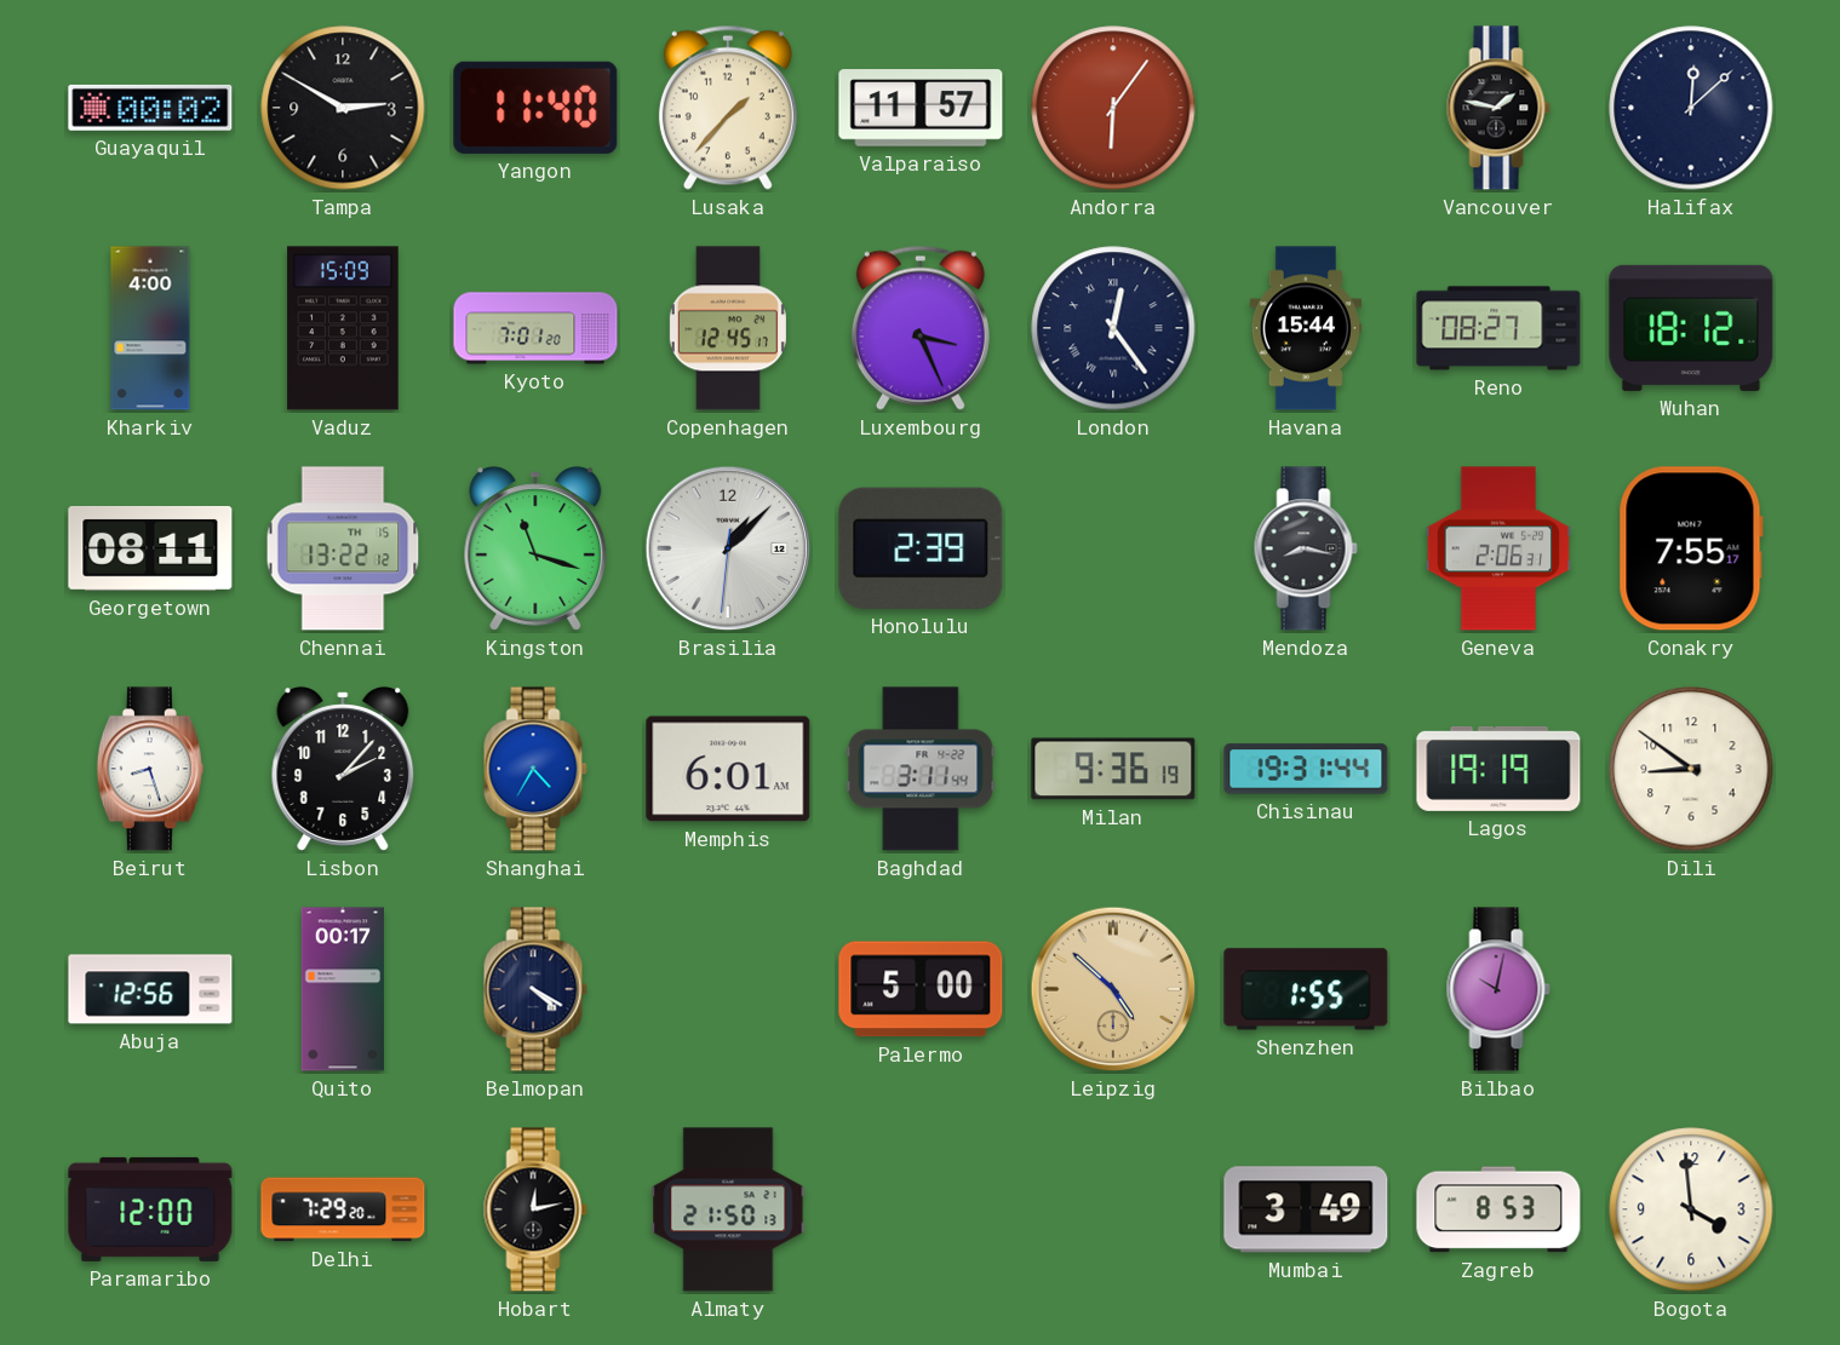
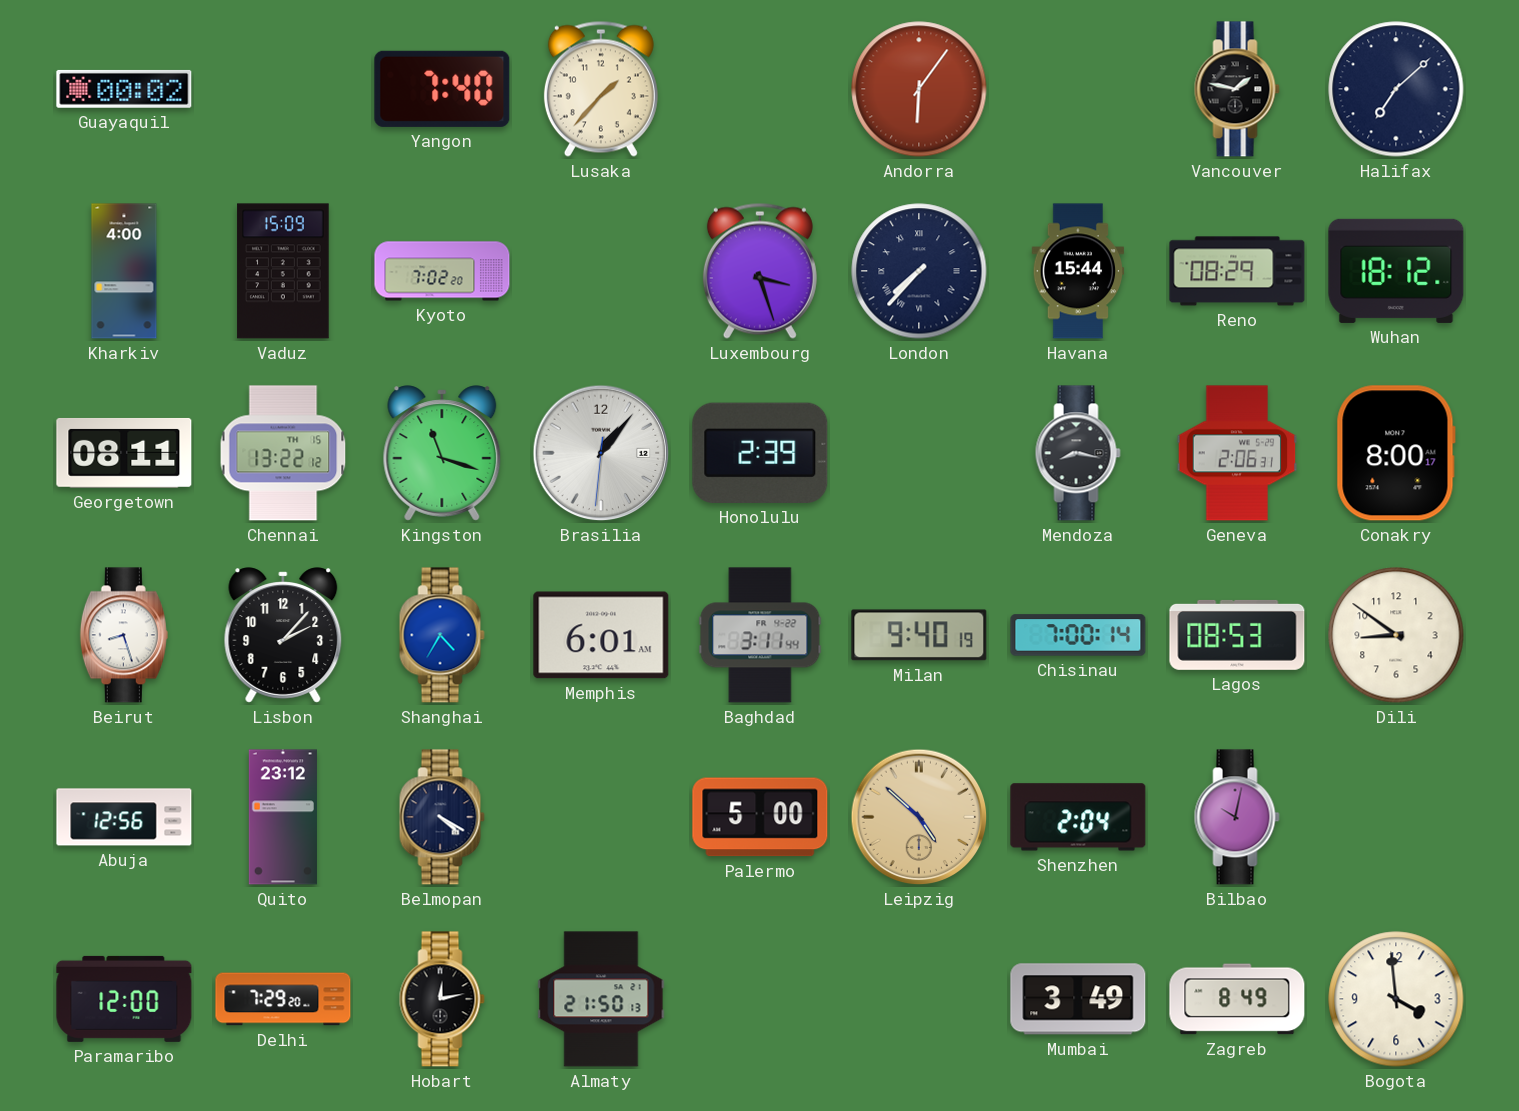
Tampa: 2:50 -> none
Yangon: 11:40 -> 7:40
Valparaiso: 11:57 -> none
Halifax: 12:08 -> 7:08
Kyoto: 7:01 -> 7:02
Copenhagen: 12:45 -> none
Luxembourg: 3:26 -> 3:27
London: 12:24 -> 7:37
Reno: 08:27 -> 08:29
Brasilia: 1:07 -> 1:06
Conakry: 7:55 -> 8:00
Milan: 9:36 -> 9:40
Chisinau: 19:31 -> 7:00
Lagos: 19:19 -> 08:53
Quito: 00:17 -> 23:12
Shenzhen: 1:55 -> 2:04
Zagreb: 8:53 -> 8:49
